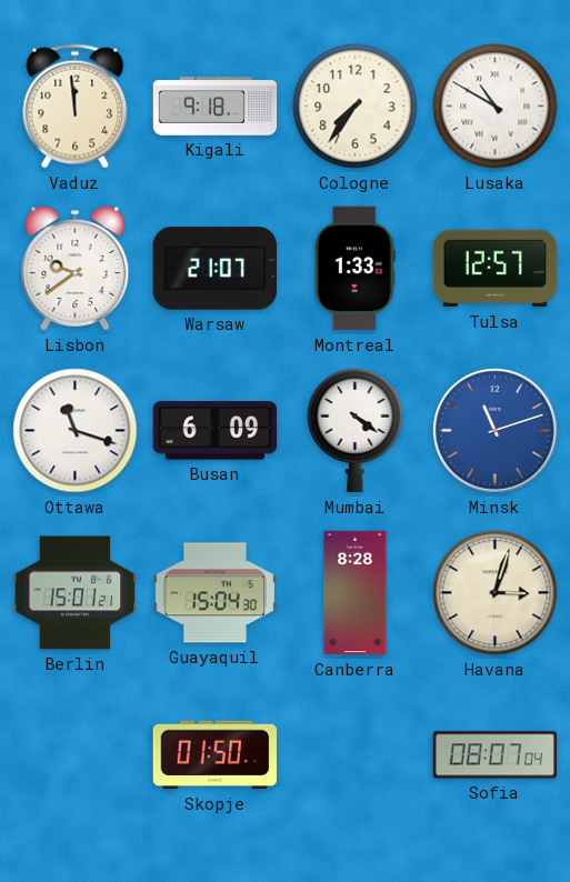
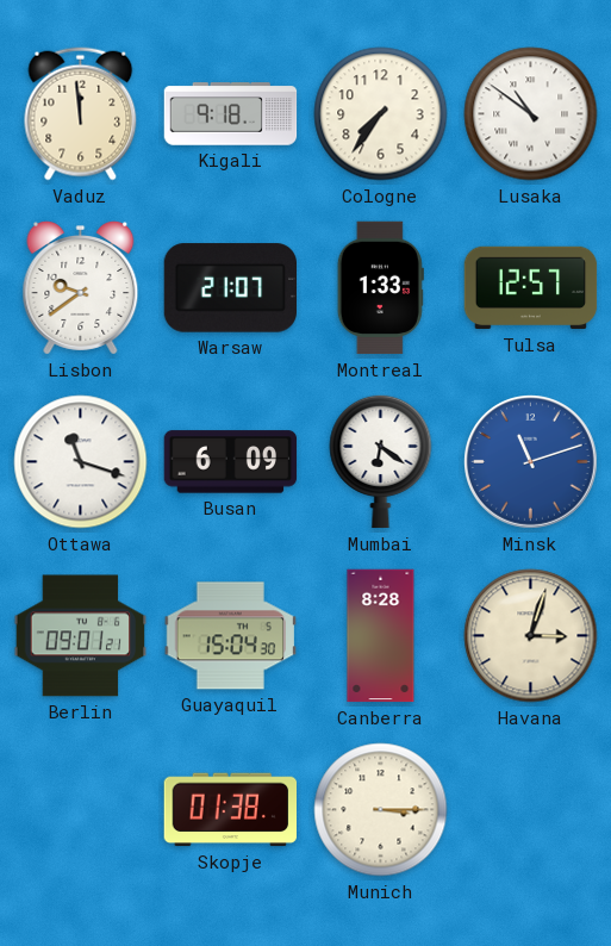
Lusaka: 10:50 -> 10:51
Mumbai: 4:21 -> 6:21
Berlin: 15:01 -> 09:01
Skopje: 01:50 -> 01:38
Munich: none -> 3:15
Sofia: 08:07 -> none
